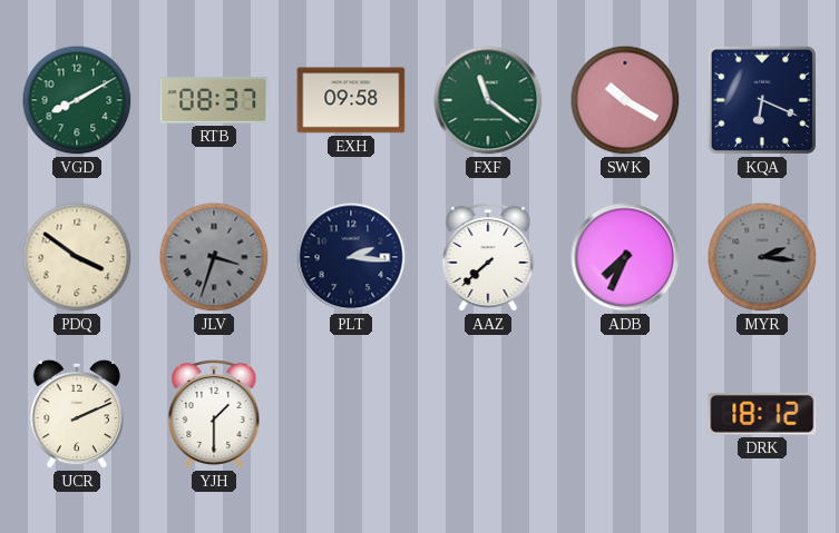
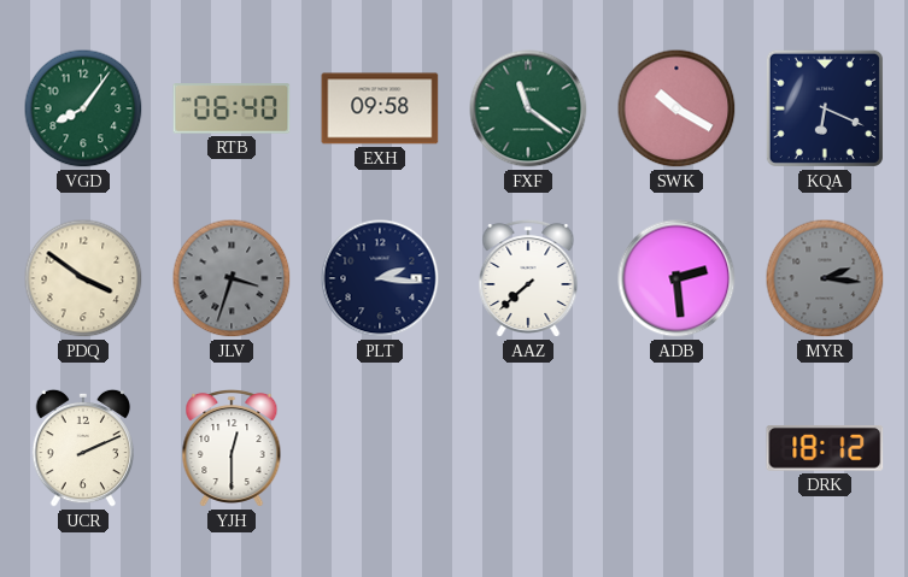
VGD: 8:10 -> 8:06
RTB: 08:37 -> 06:40
ADB: 7:34 -> 2:29
YJH: 1:30 -> 12:30
